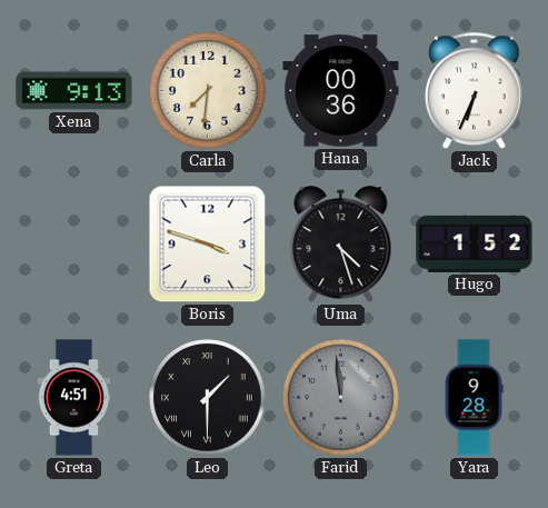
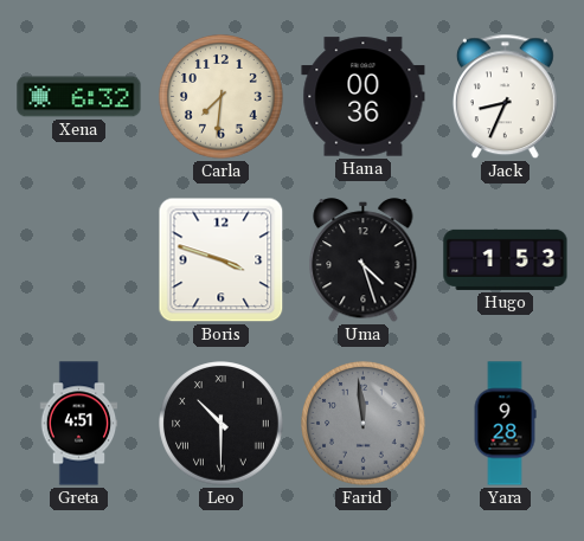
Xena: 9:13 -> 6:32
Jack: 6:34 -> 8:34
Hugo: 1:52 -> 1:53
Leo: 1:30 -> 10:30
